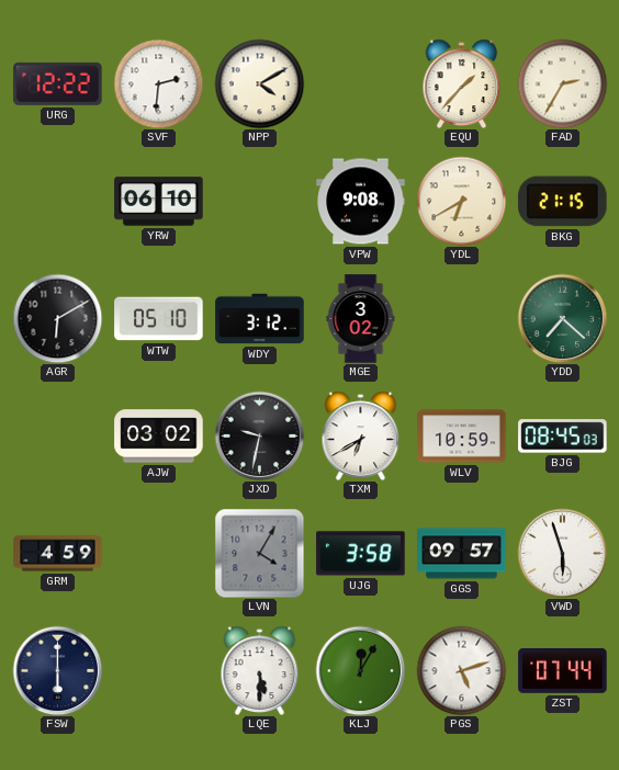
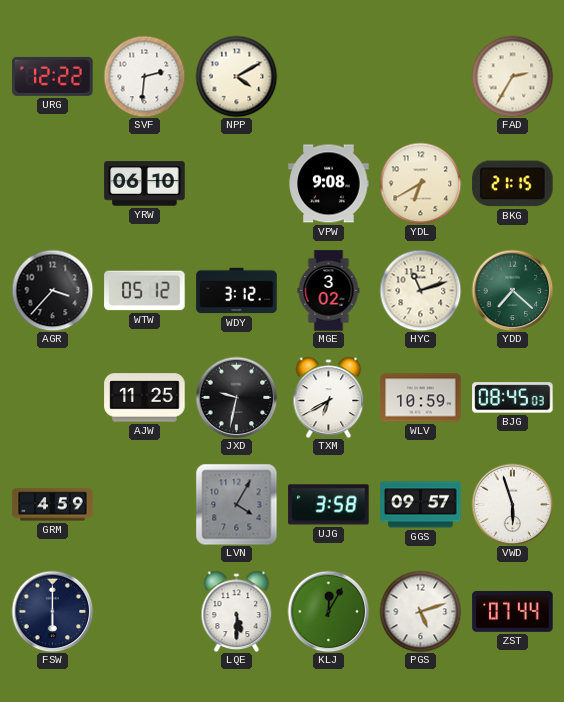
EQU: 1:37 -> none
AGR: 6:10 -> 3:37
WTW: 05:10 -> 05:12
HYC: none -> 11:12
AJW: 03:02 -> 11:25
